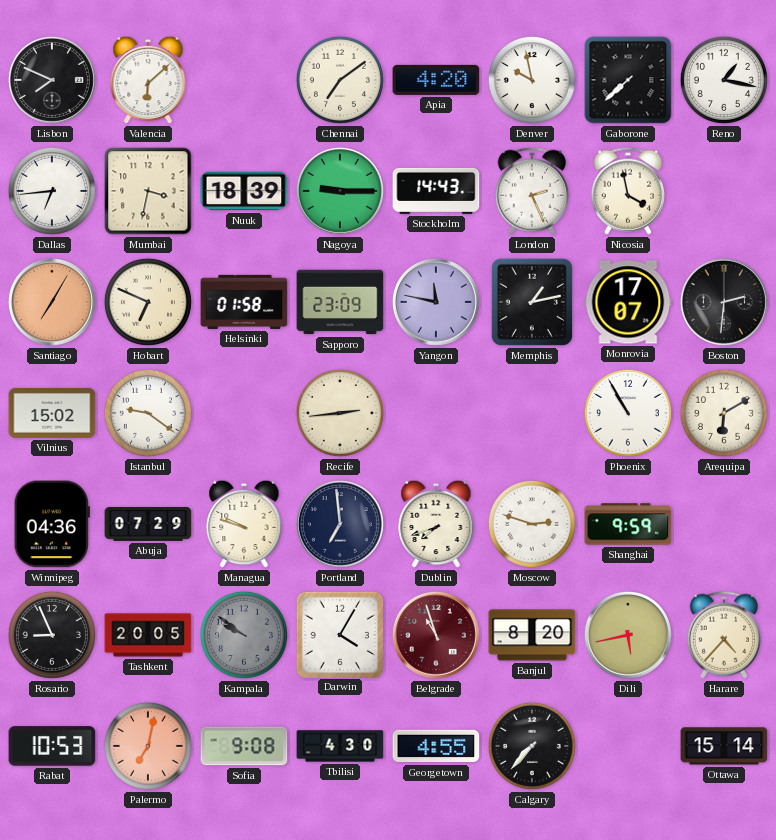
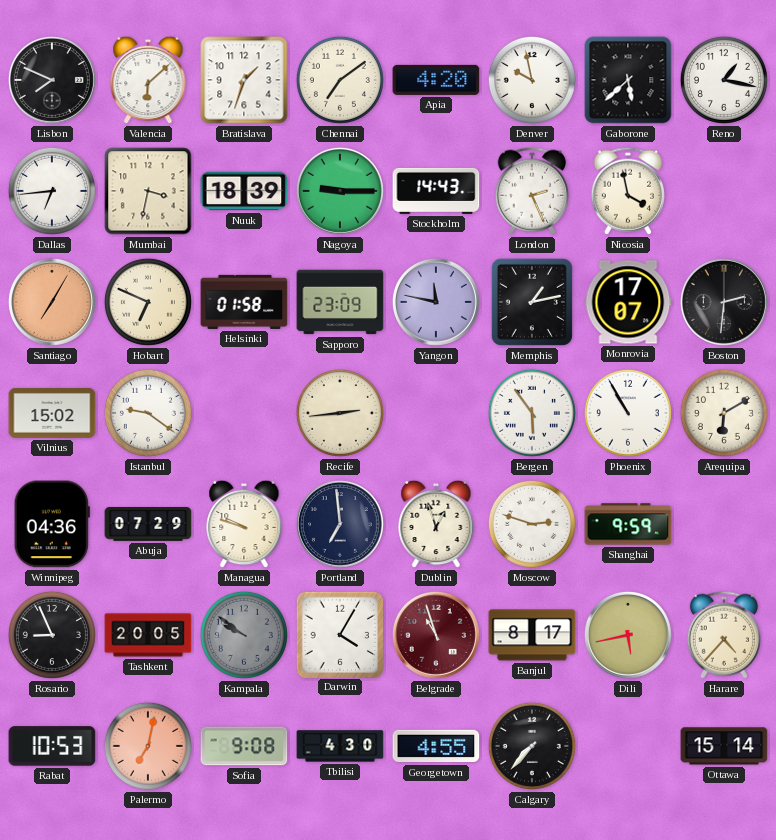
Bratislava: none -> 1:33
Gaborone: 7:38 -> 5:38
Bergen: none -> 5:54
Dublin: 7:42 -> 12:57
Banjul: 8:20 -> 8:17
